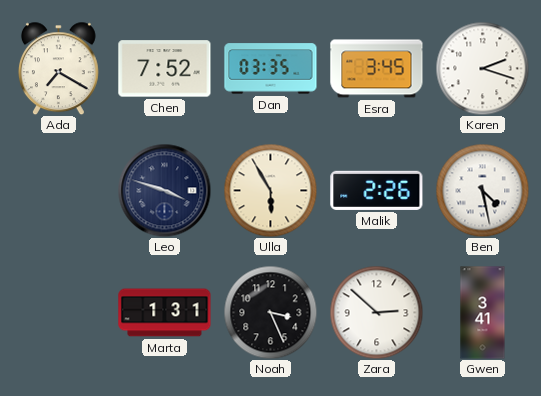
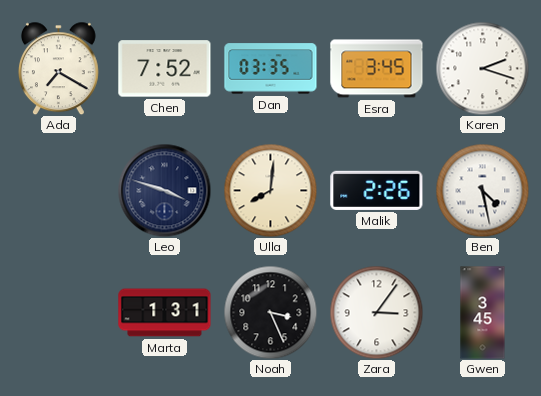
Ulla: 5:55 -> 8:01
Zara: 2:52 -> 3:06
Gwen: 3:41 -> 3:45
